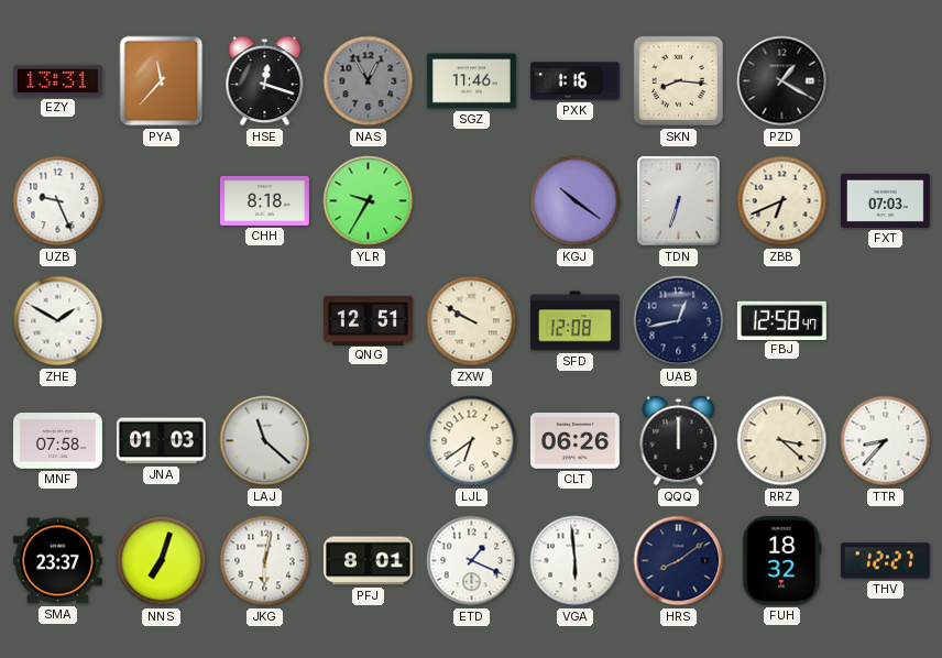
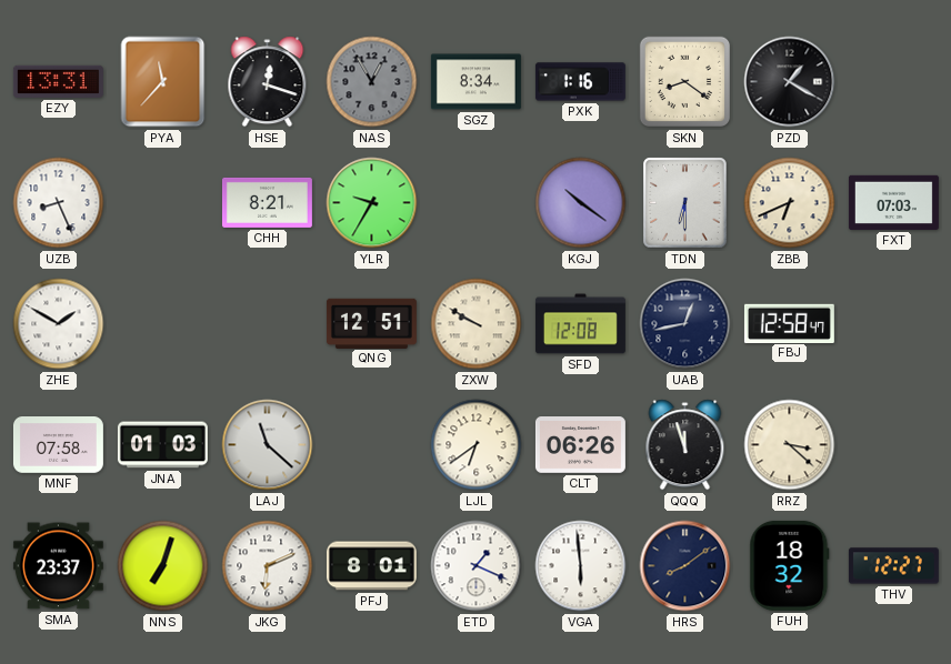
SGZ: 11:46 -> 8:34
SKN: 8:16 -> 8:21
UZB: 9:26 -> 8:26
CHH: 8:18 -> 8:21
TDN: 6:33 -> 6:30
QQQ: 12:00 -> 11:57
TTR: 8:37 -> none
JKG: 6:02 -> 6:11
